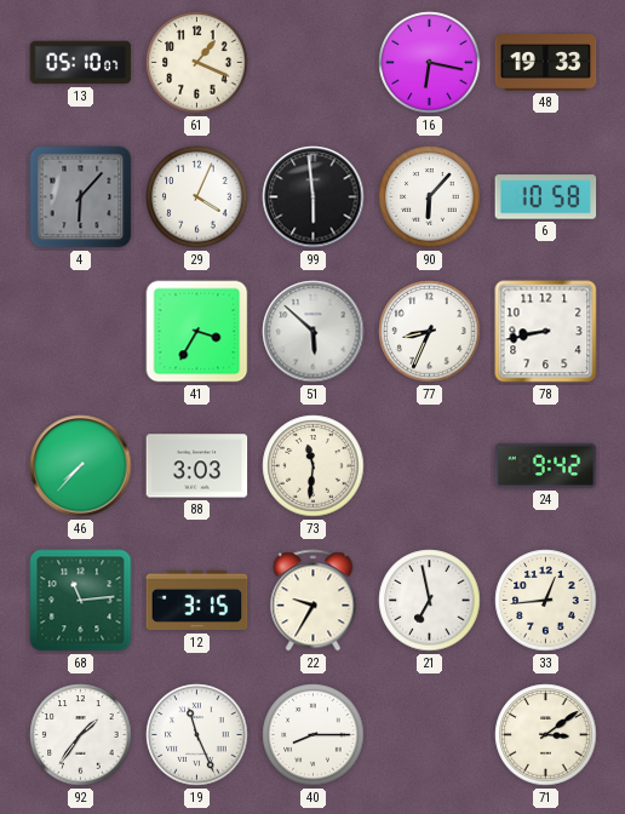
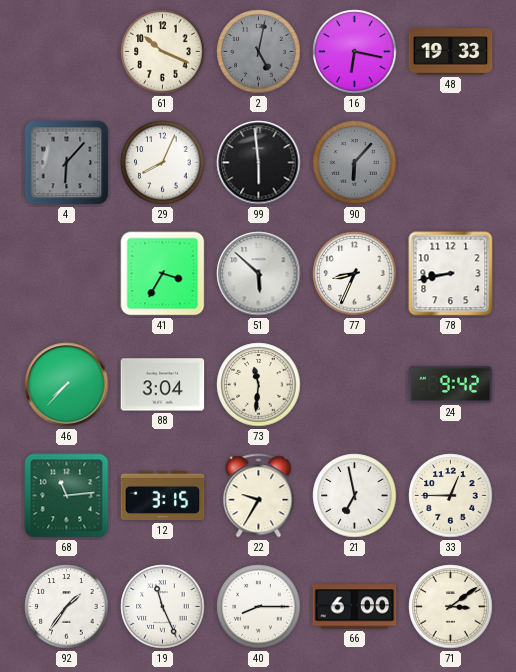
13: 05:10 -> none
61: 1:19 -> 10:19
2: none -> 5:02
29: 4:04 -> 8:04
90 dial: white -> grey
6: 10:58 -> none
88: 3:03 -> 3:04
33: 12:44 -> 12:45
66: none -> 6:00
